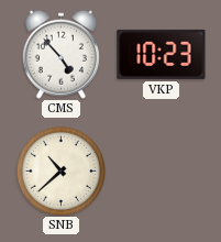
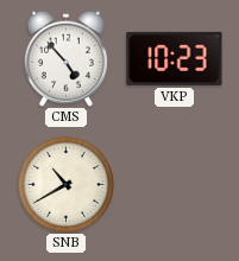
SNB: 10:38 -> 10:40
